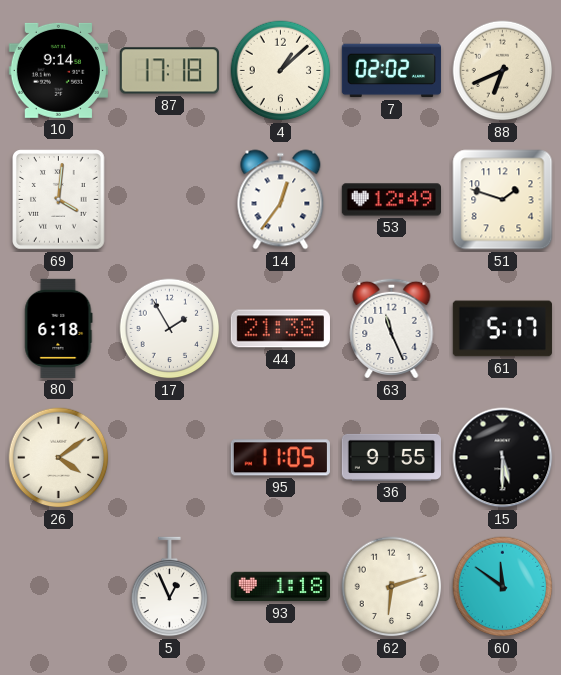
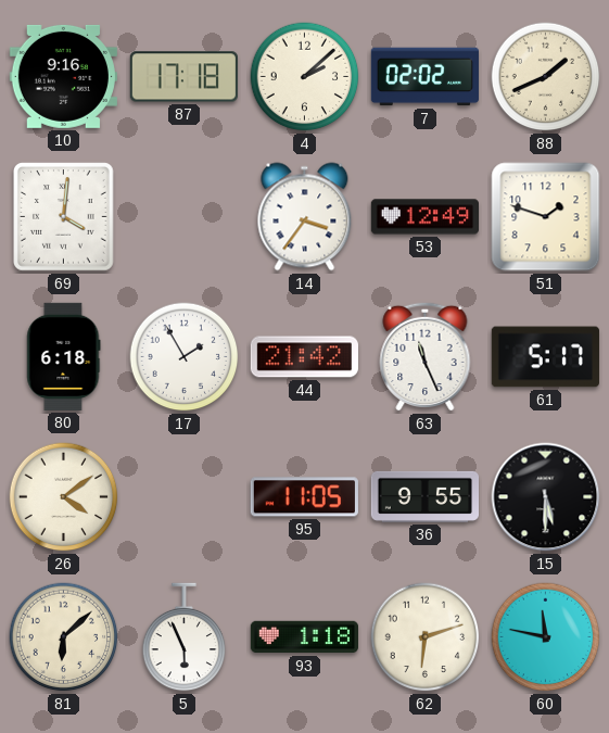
10: 9:14 -> 9:16
4: 1:08 -> 2:08
88: 6:41 -> 1:41
14: 12:36 -> 3:36
44: 21:38 -> 21:42
81: none -> 6:08
5: 12:56 -> 5:56
60: 11:51 -> 11:47
